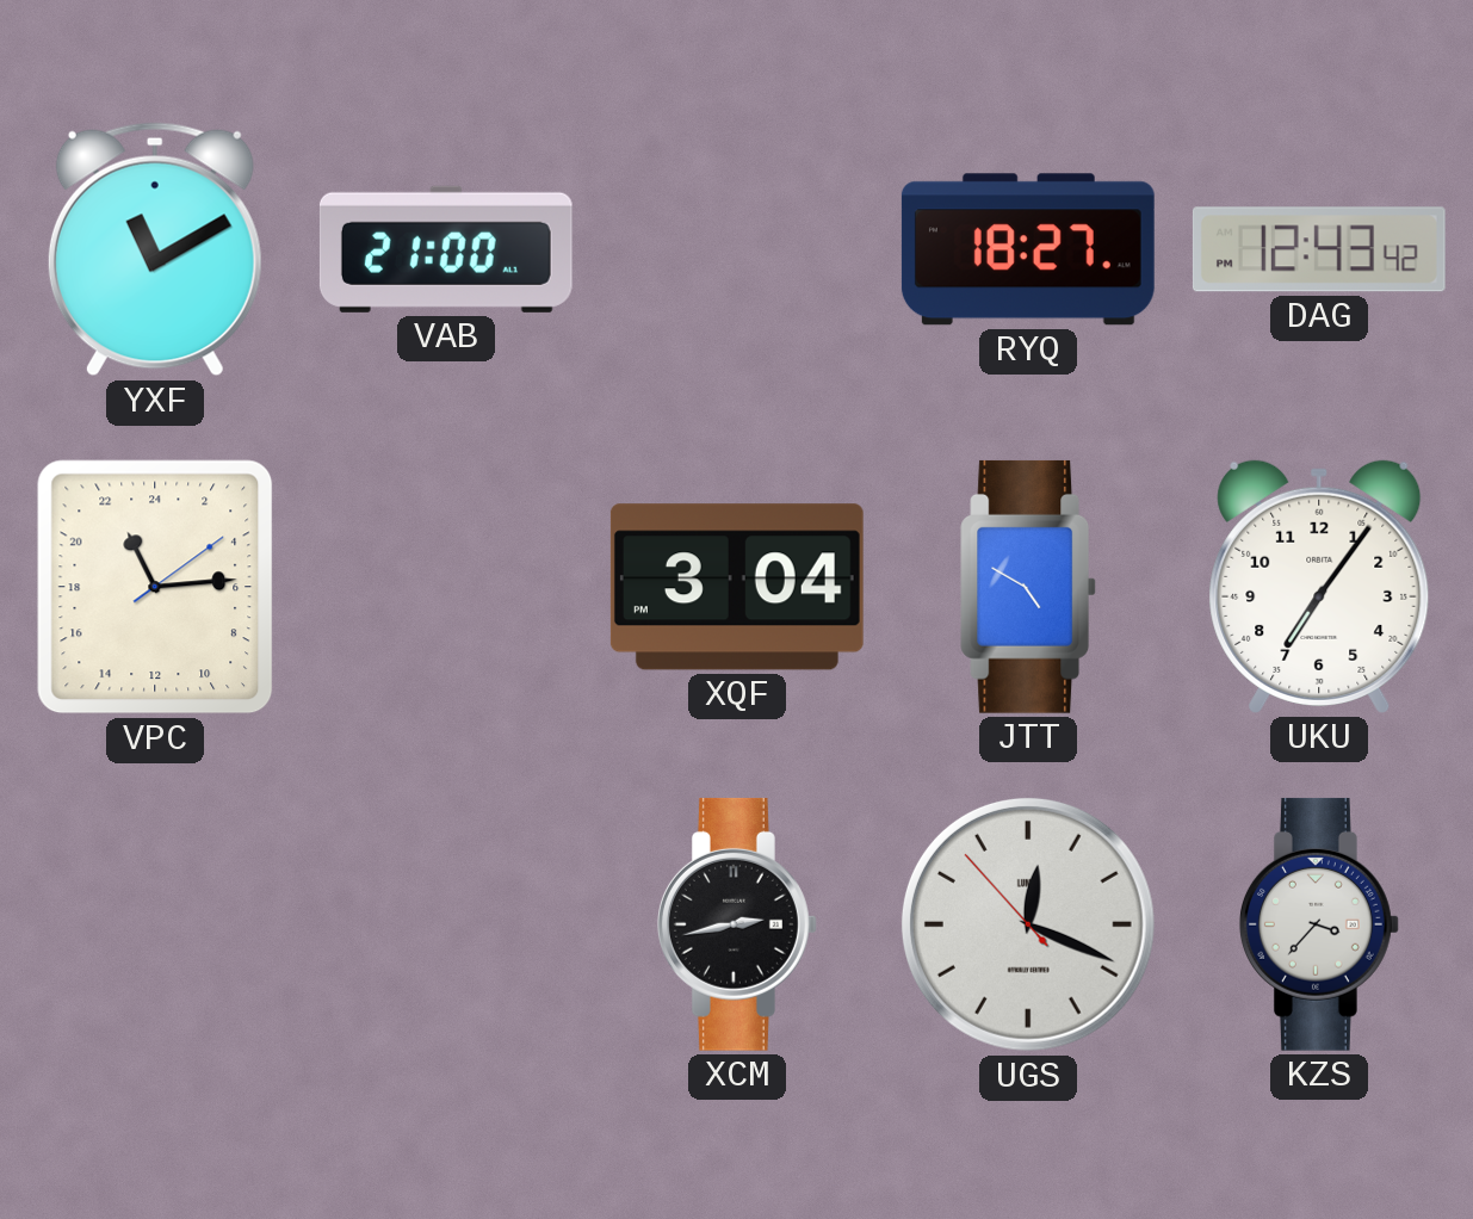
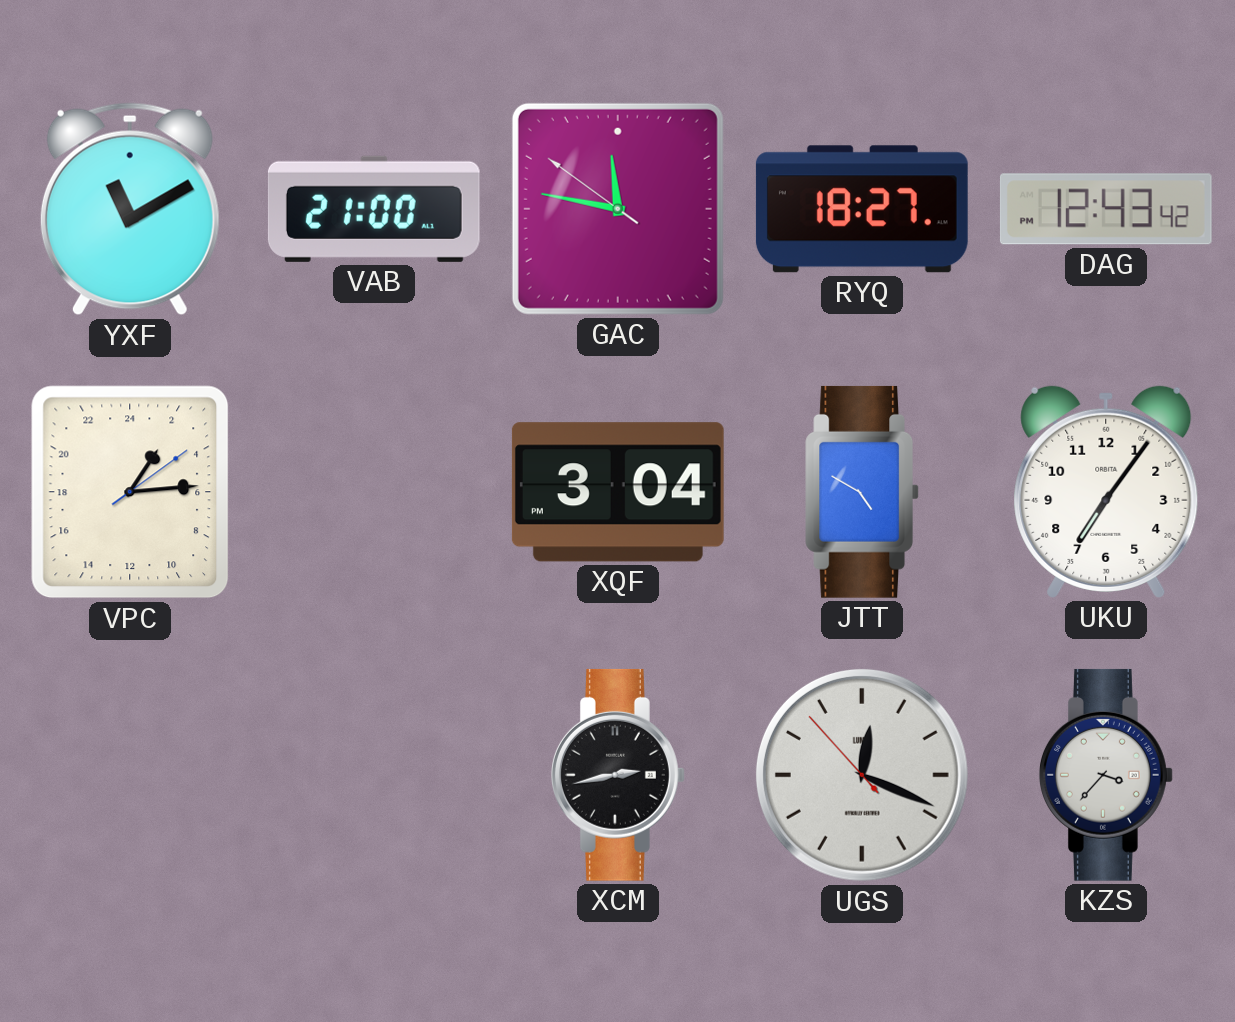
GAC: none -> 11:46
VPC: 22:14 -> 2:14
